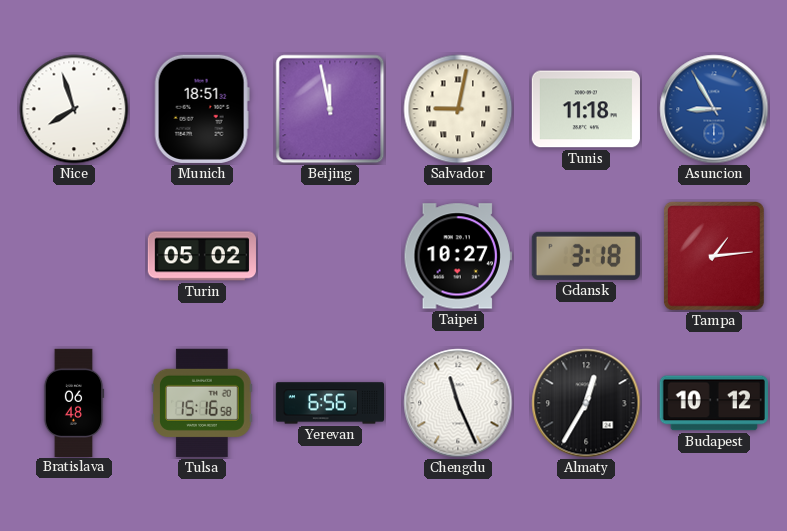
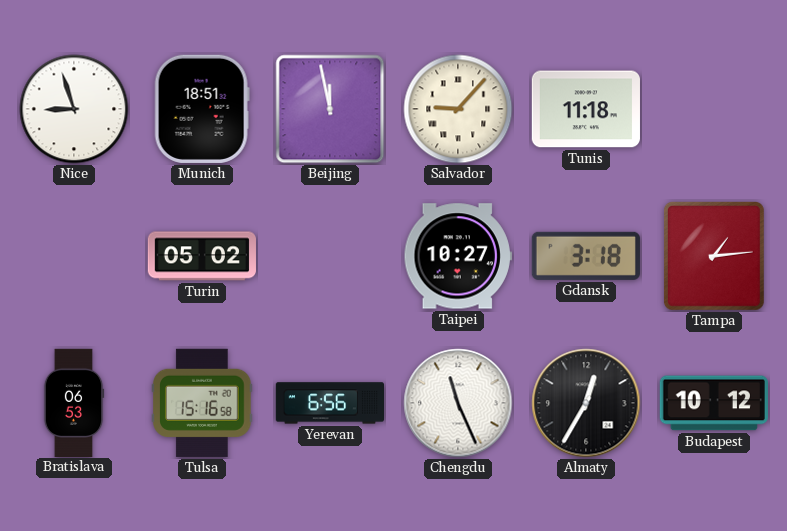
Nice: 7:57 -> 8:57
Salvador: 9:02 -> 9:07
Asuncion: 8:55 -> none
Bratislava: 06:48 -> 06:53
